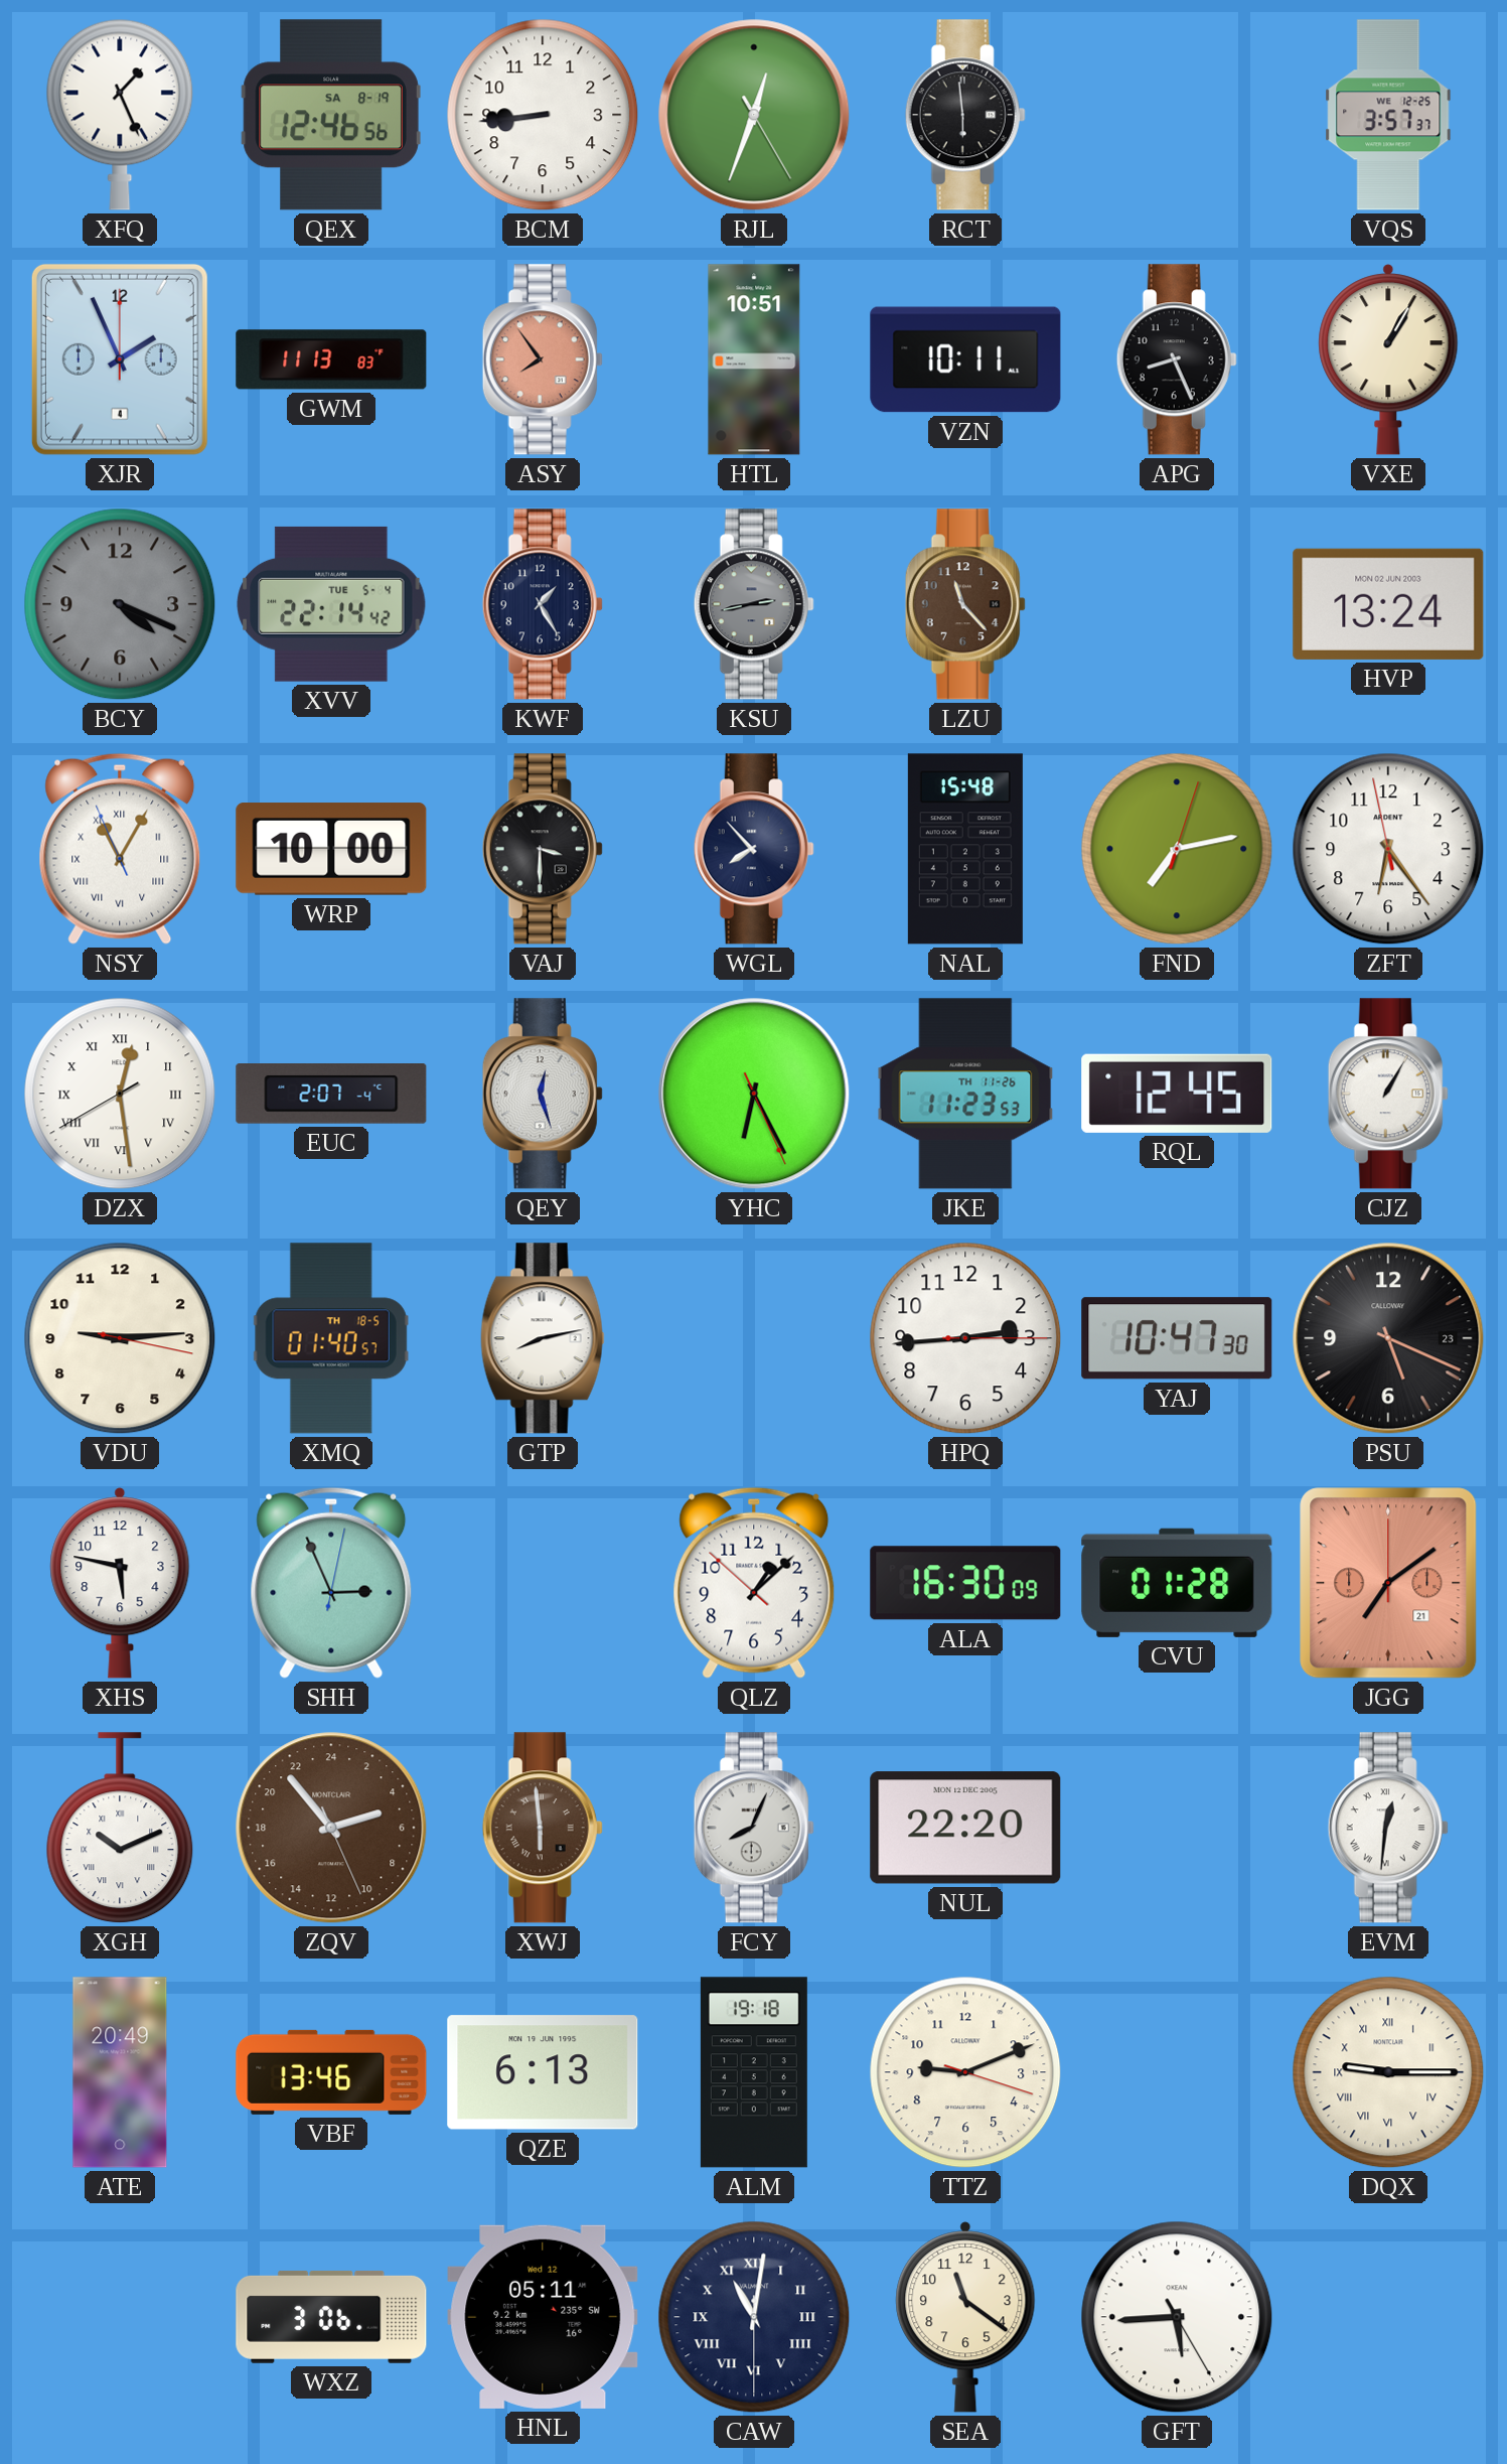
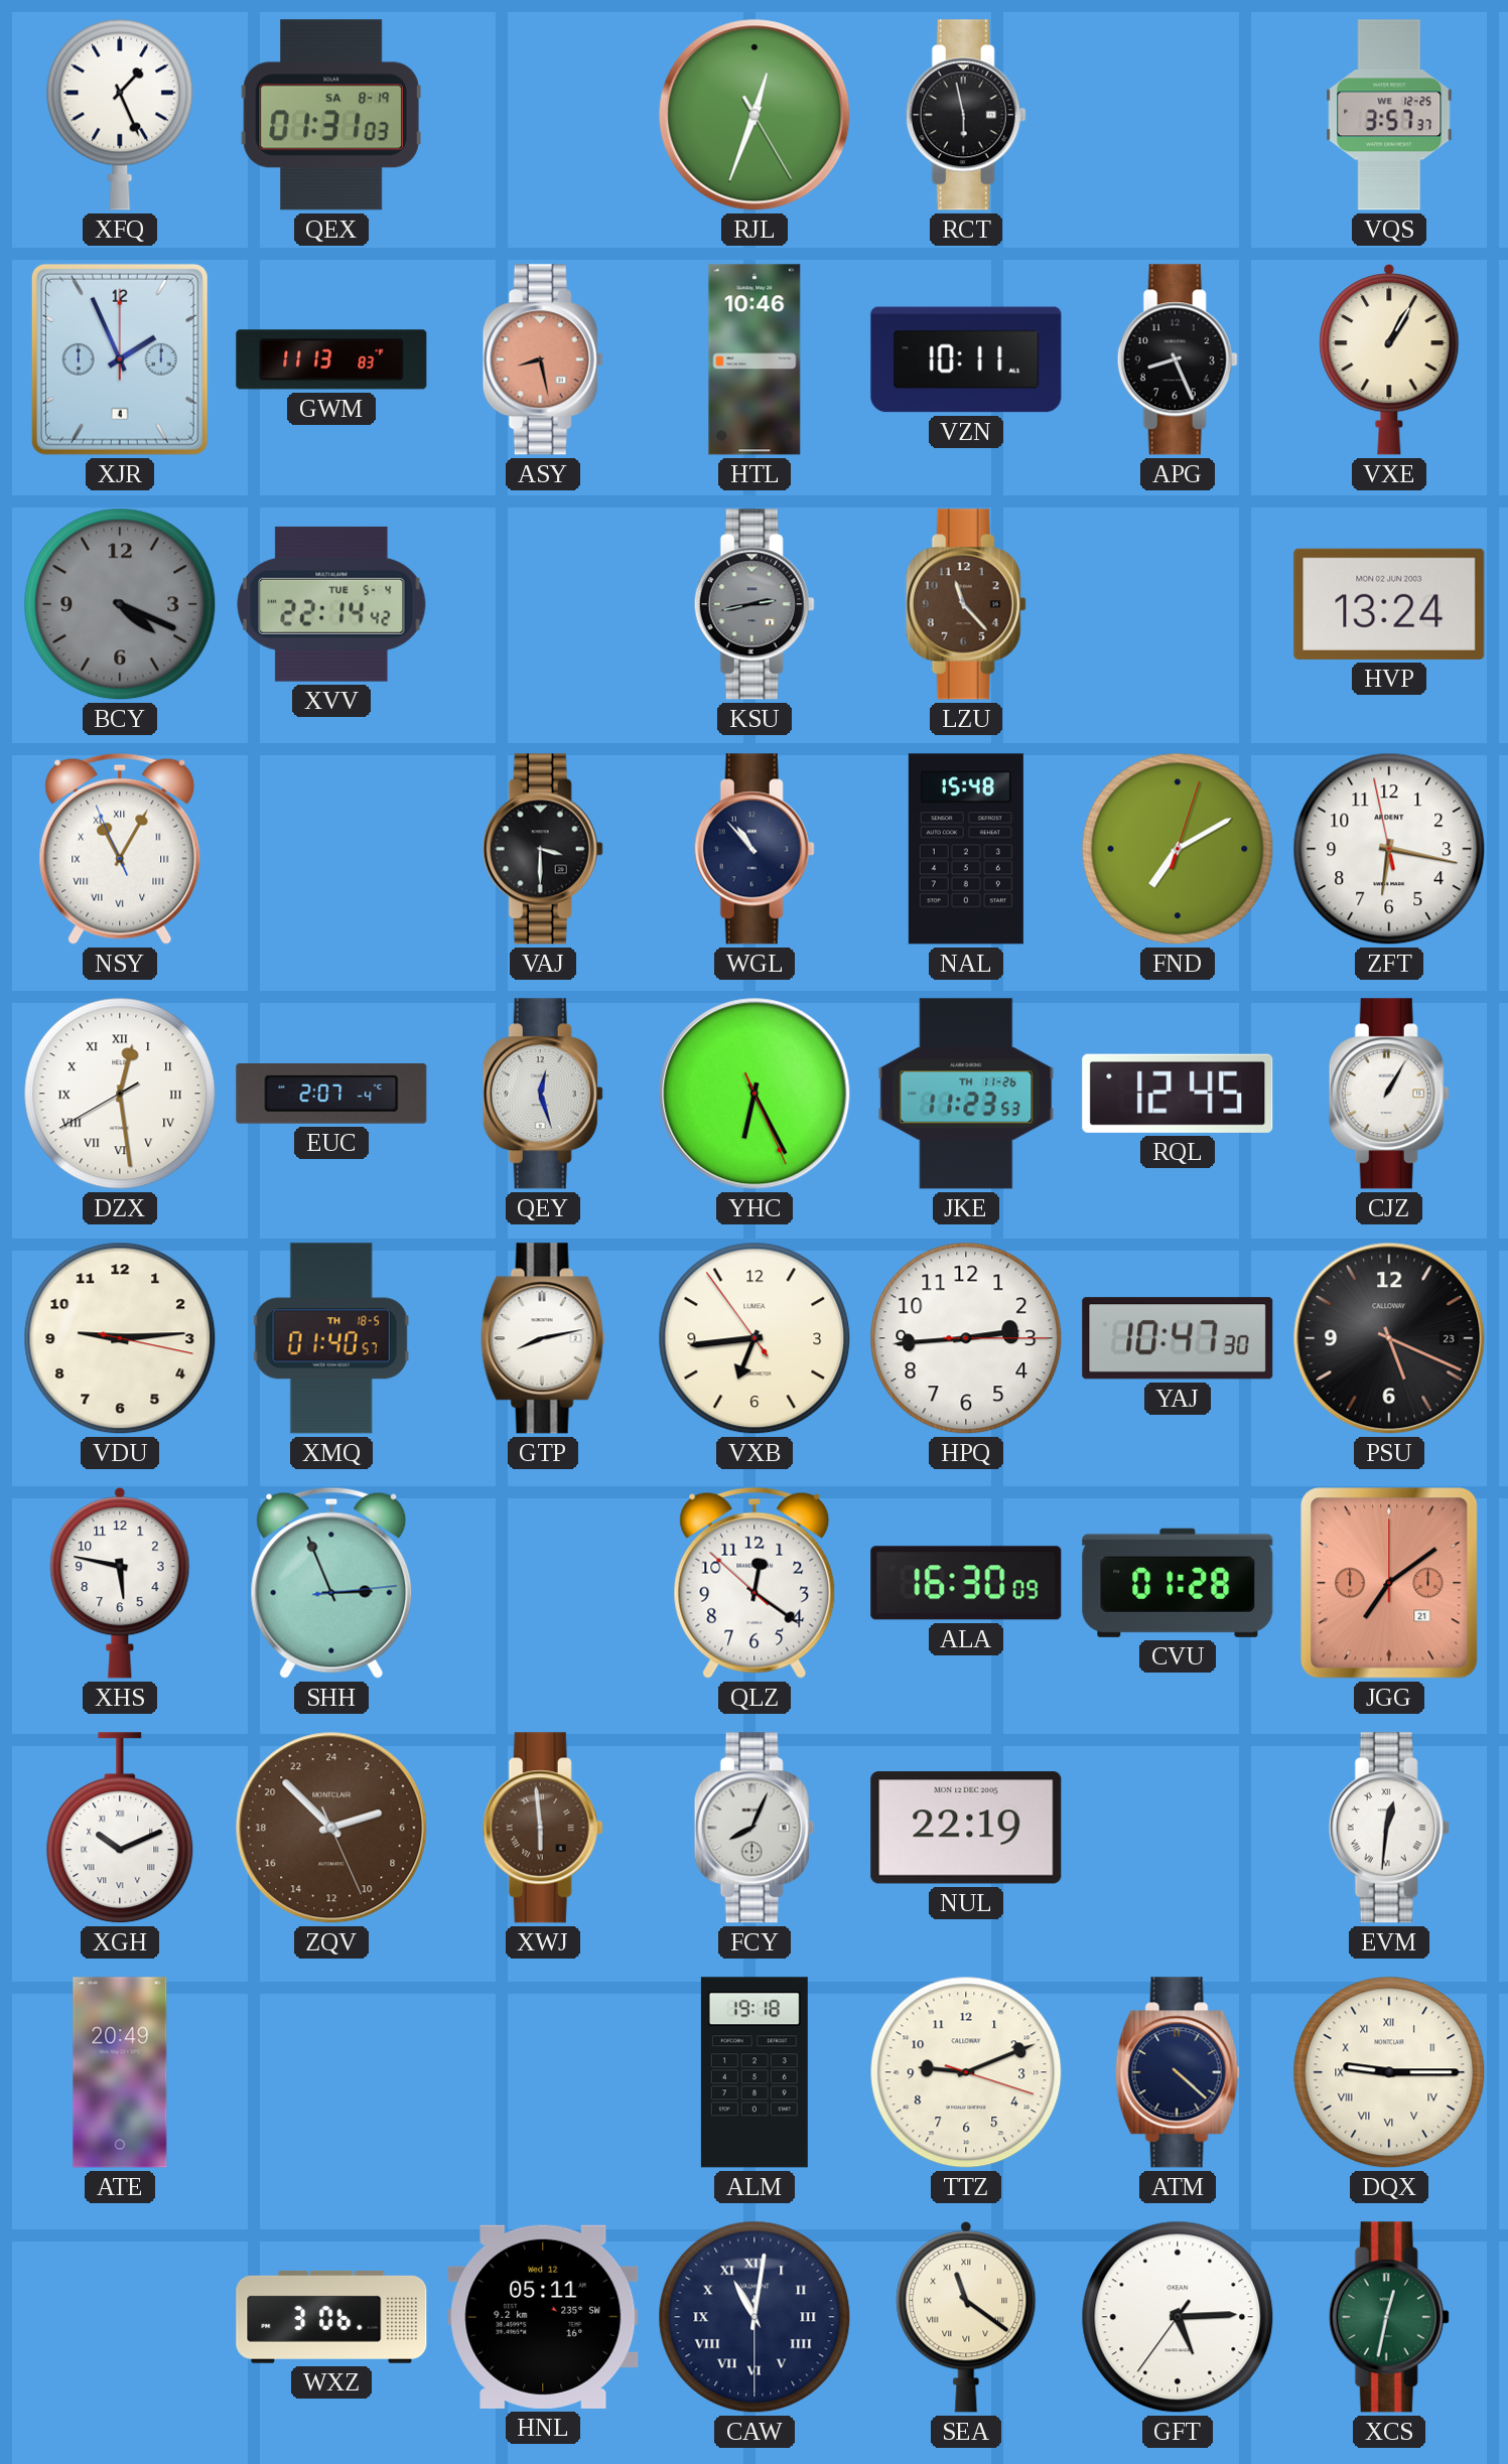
QEX: 12:46 -> 01:31
BCM: 8:44 -> none
RCT: 5:59 -> 5:58
ASY: 7:54 -> 8:28
HTL: 10:51 -> 10:46
KWF: 1:25 -> none
WRP: 10:00 -> none
WGL: 7:53 -> 10:53
FND: 7:13 -> 7:10
ZFT: 6:23 -> 6:16
VXB: none -> 6:43
SHH: 2:56:02 -> 2:56:14
QLZ: 1:07 -> 12:20
ZQV: 4:53 -> 4:52
NUL: 22:20 -> 22:19
VBF: 13:46 -> none
QZE: 6:13 -> none
ATM: none -> 4:22
SEA numerals: Arabic -> Roman
GFT: 5:44 -> 5:14
XCS: none -> 12:32
